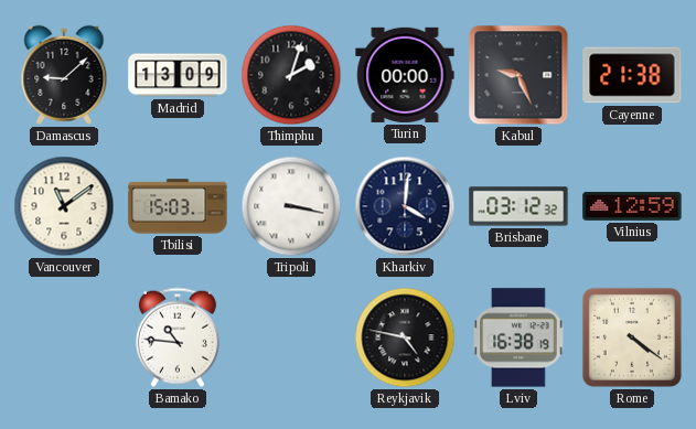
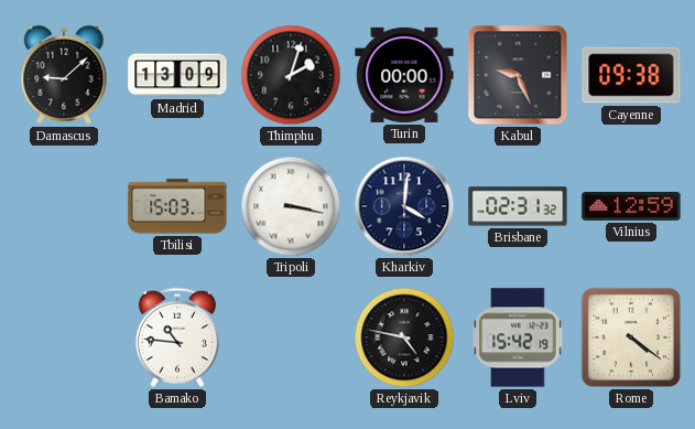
Cayenne: 21:38 -> 09:38
Vancouver: 11:09 -> none
Brisbane: 03:12 -> 02:31
Lviv: 16:38 -> 15:42
